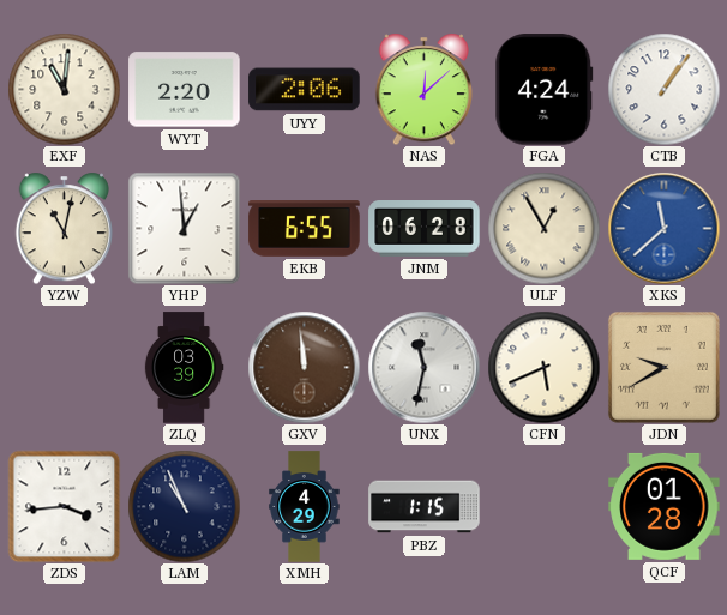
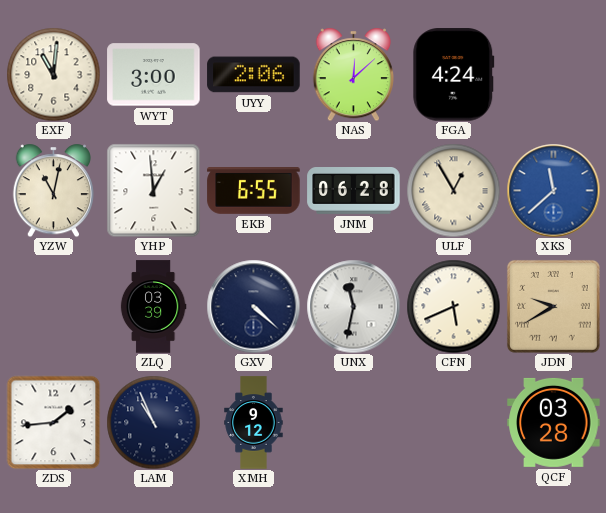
WYT: 2:20 -> 3:00
CTB: 1:06 -> none
GXV: 11:59 -> 4:22
GXV dial: brown -> navy
ZDS: 3:44 -> 1:44
XMH: 4:29 -> 9:12
PBZ: 1:15 -> none
QCF: 01:28 -> 03:28
